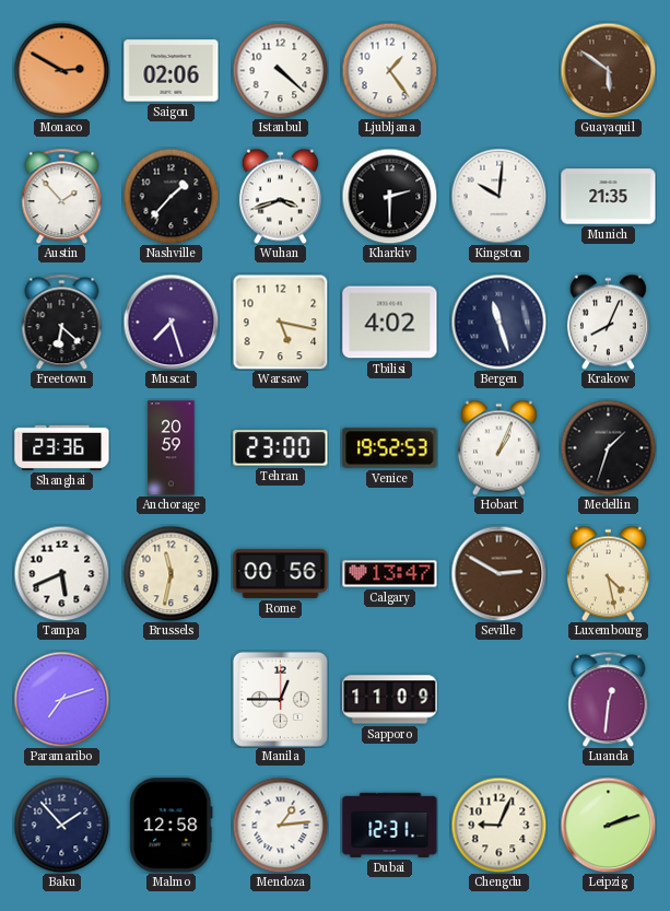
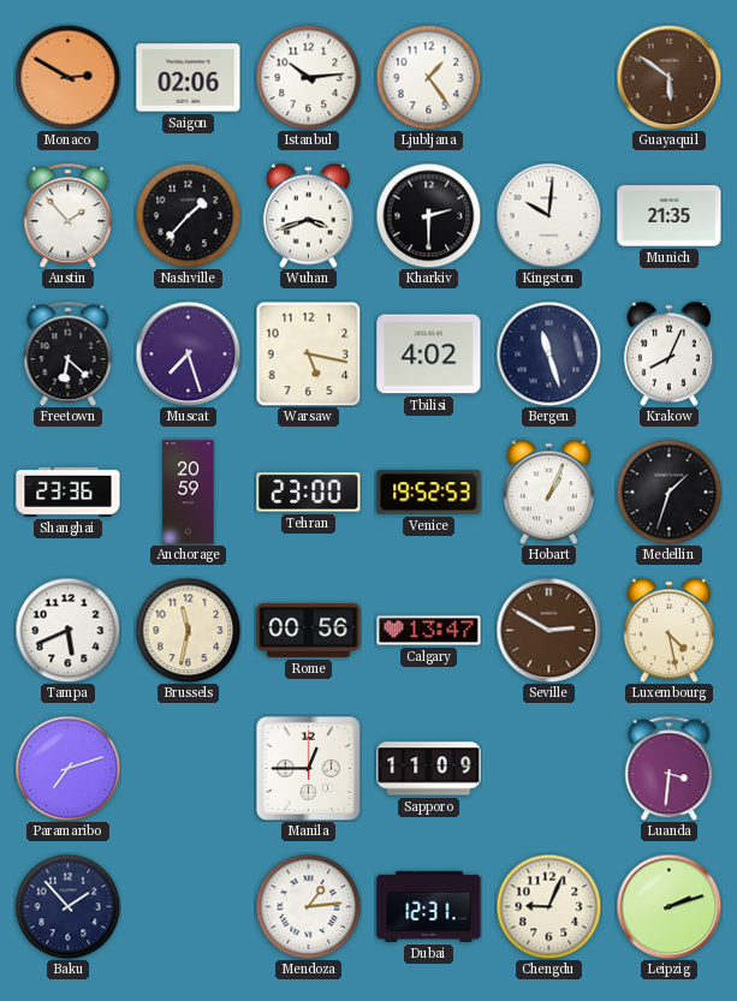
Istanbul: 4:22 -> 10:14
Luanda: 12:31 -> 3:31
Malmo: 12:58 -> none
